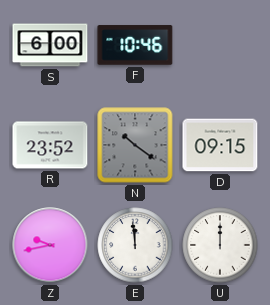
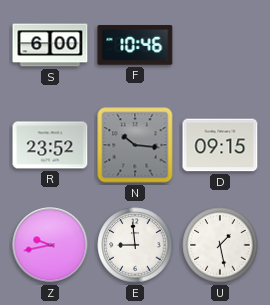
N: 10:21 -> 10:16
E: 11:59 -> 8:59
U: 12:00 -> 1:28
